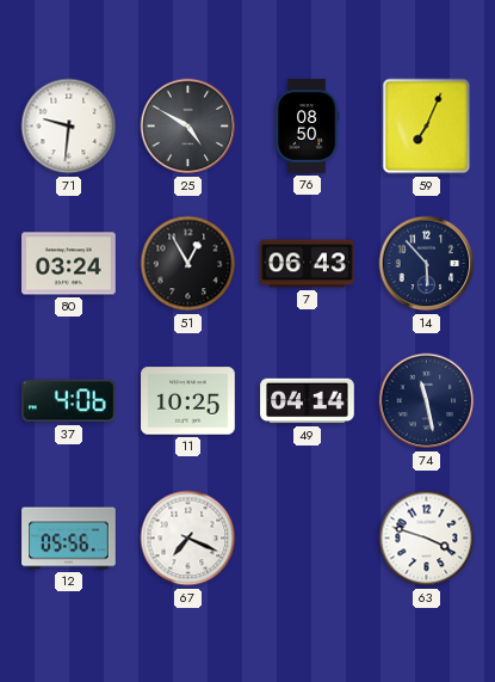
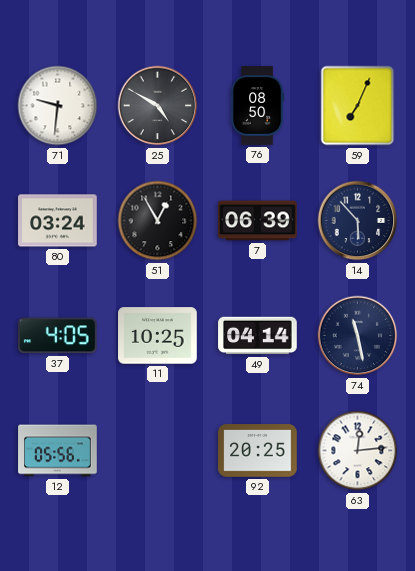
7: 06:43 -> 06:39
37: 4:06 -> 4:05
67: 7:19 -> none
92: none -> 20:25
63: 3:48 -> 12:14
